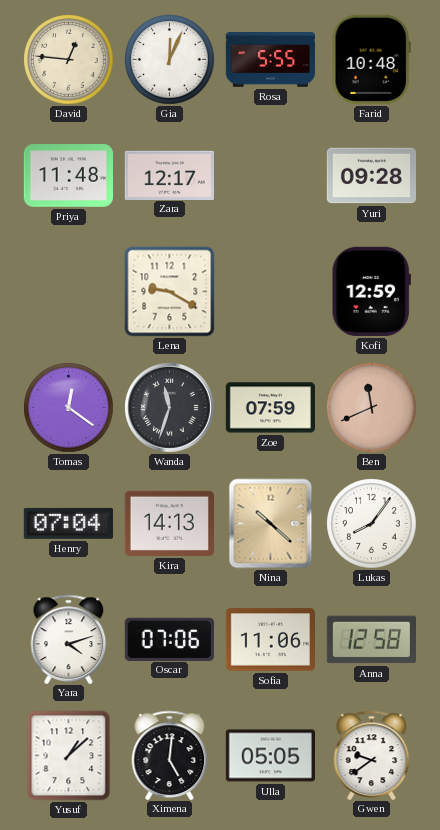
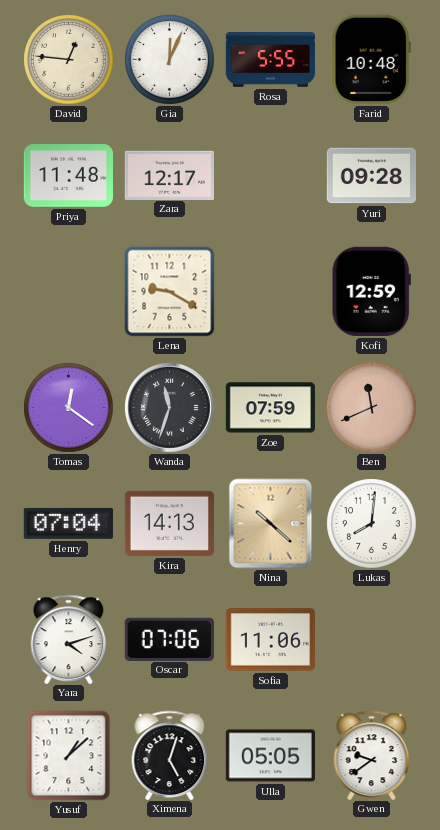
Lukas: 8:06 -> 8:01
Anna: 12:58 -> none
Ximena: 5:01 -> 5:03
